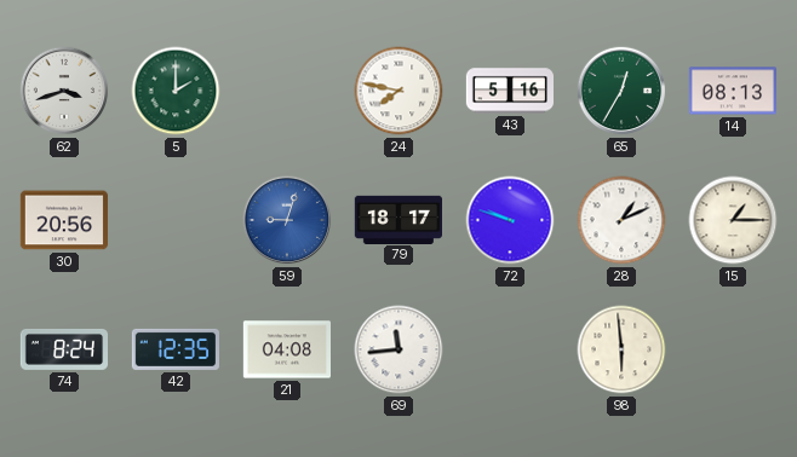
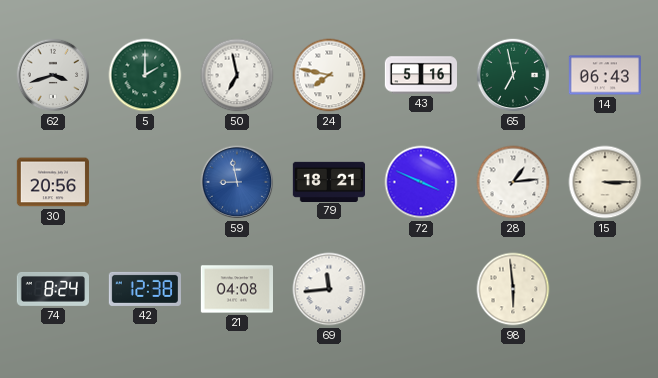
50: none -> 6:58
65: 12:35 -> 6:58
14: 08:13 -> 06:43
59: 9:03 -> 8:58
79: 18:17 -> 18:21
72: 9:48 -> 3:49
28: 1:11 -> 1:14
15: 1:15 -> 3:15
42: 12:35 -> 12:38
